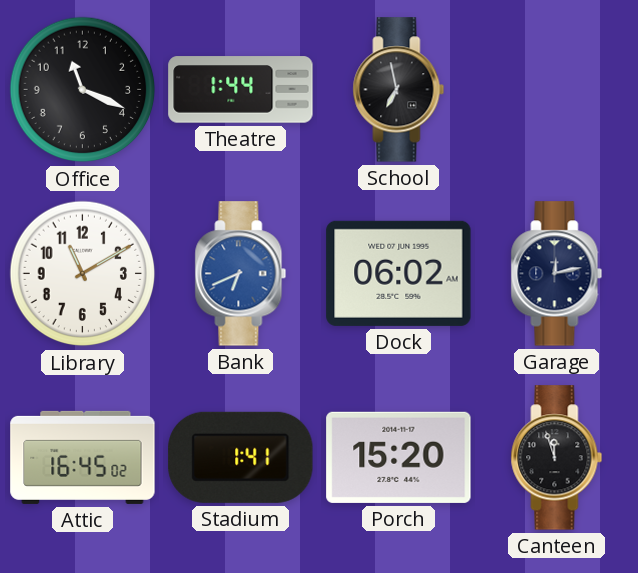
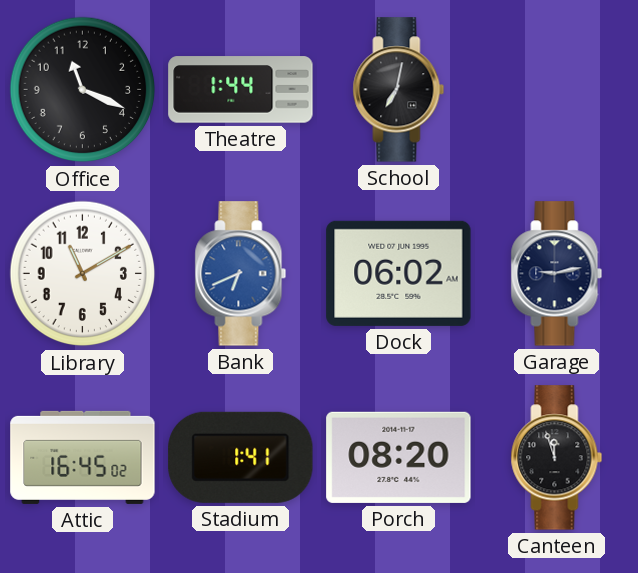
School: 6:58 -> 7:02
Garage: 12:13 -> 9:13
Porch: 15:20 -> 08:20
